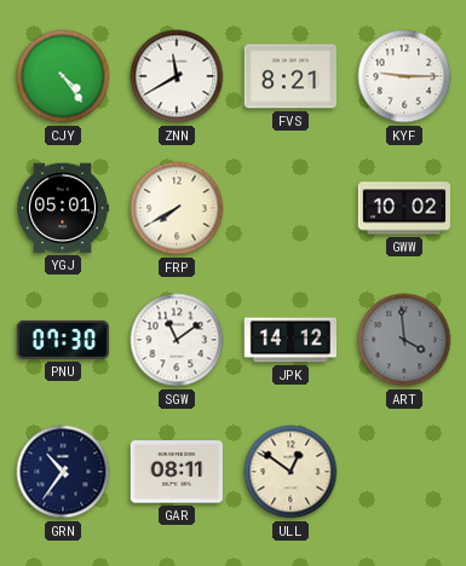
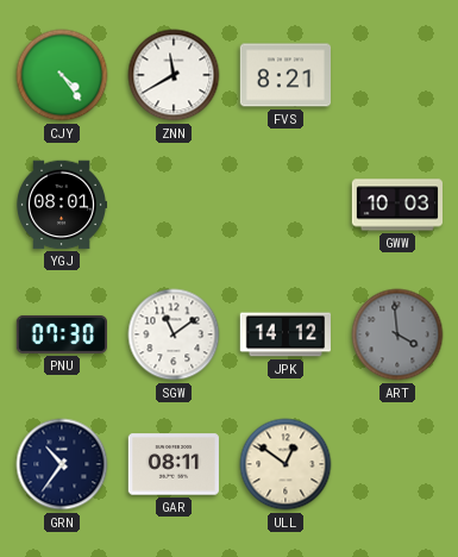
KYF: 9:15 -> none
YGJ: 05:01 -> 08:01
FRP: 7:40 -> none
GWW: 10:02 -> 10:03
